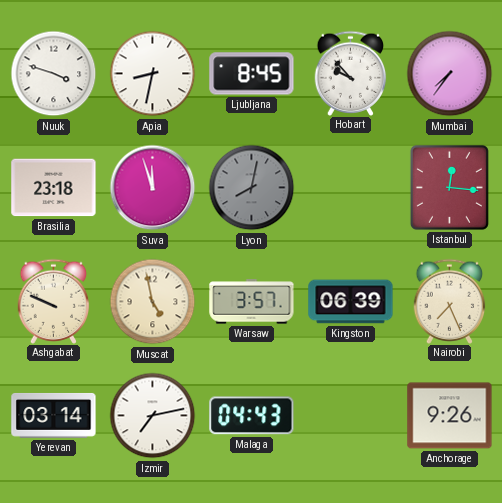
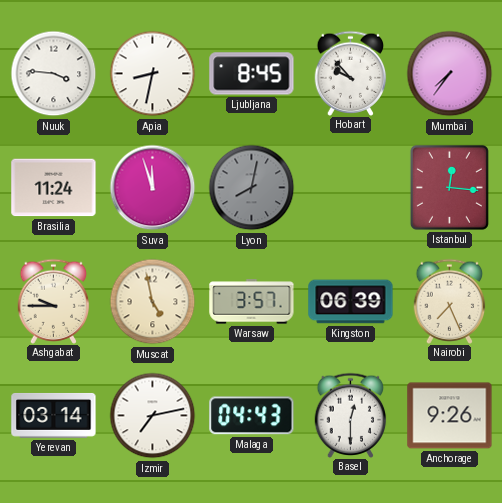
Nuuk: 3:48 -> 3:46
Brasilia: 23:18 -> 11:24
Ashgabat: 9:49 -> 9:45
Basel: none -> 12:30
